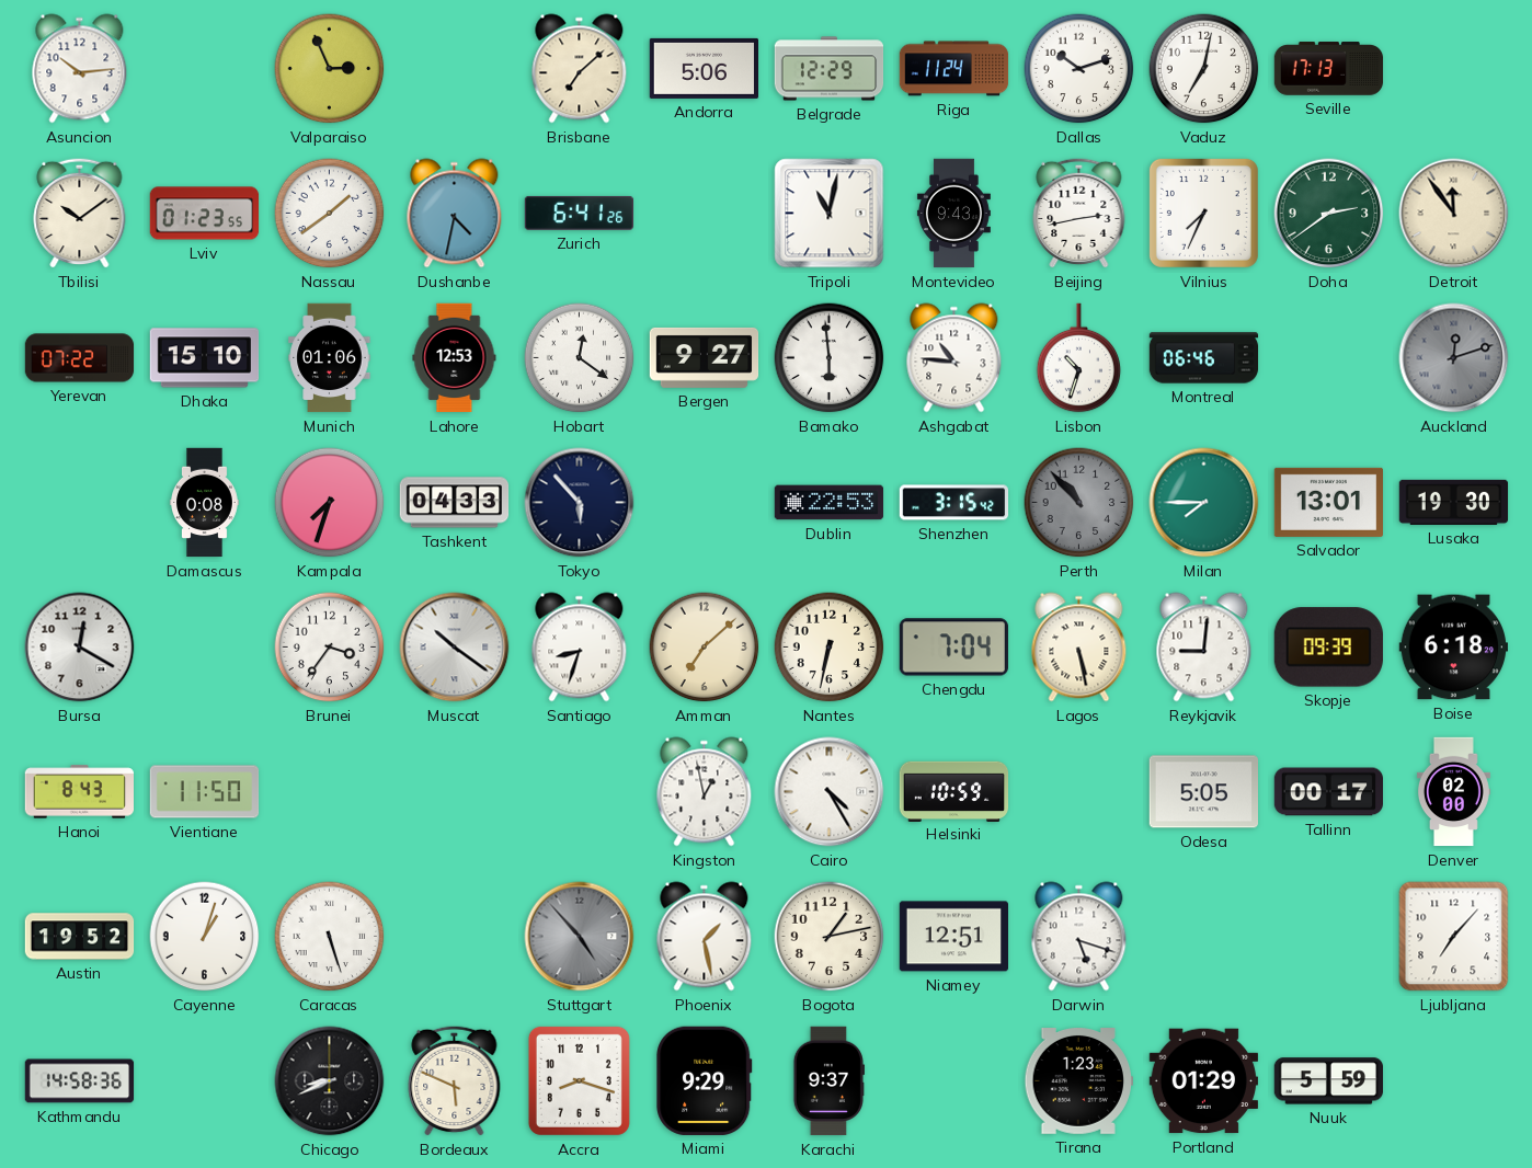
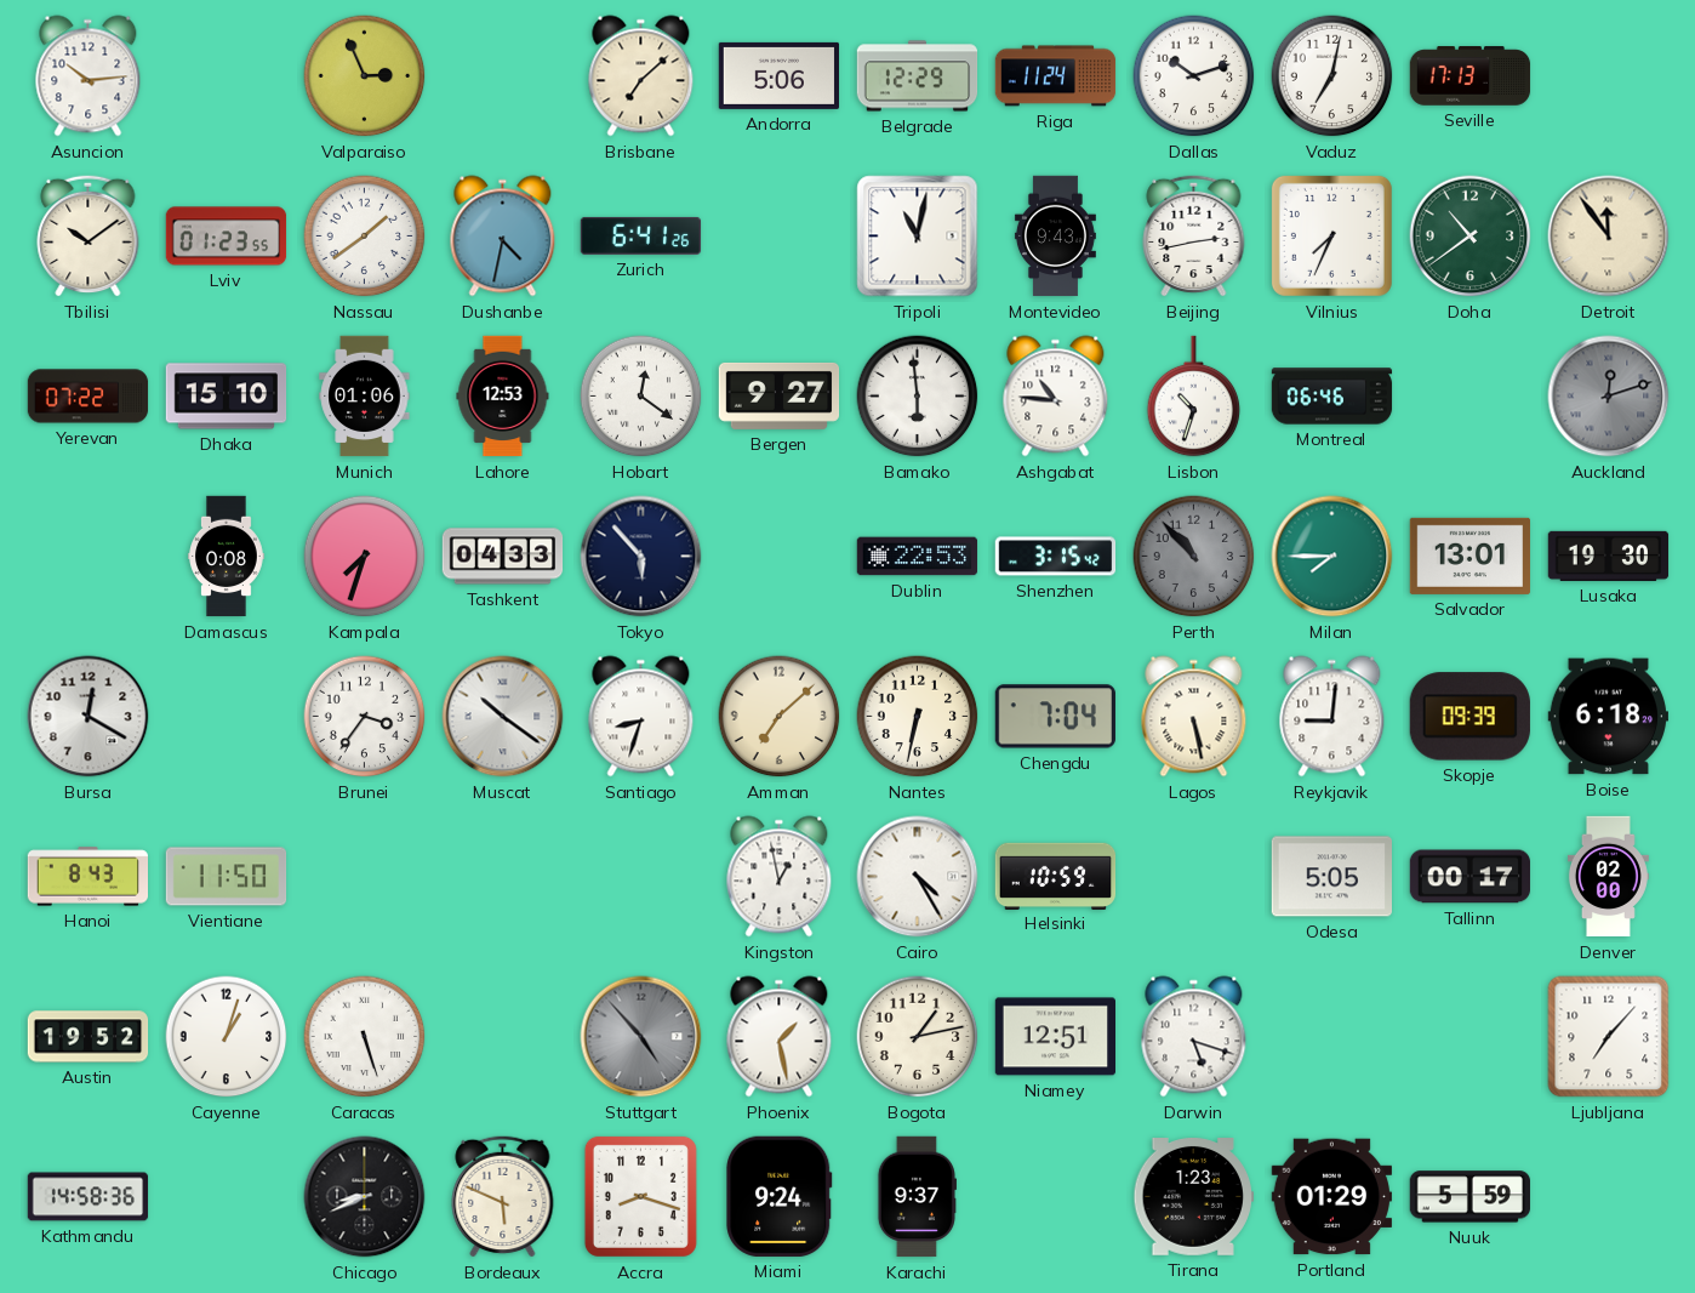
Doha: 2:39 -> 10:39
Miami: 9:29 -> 9:24
